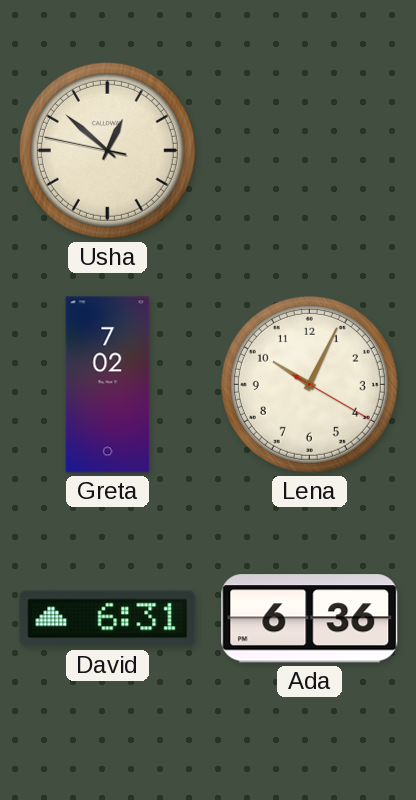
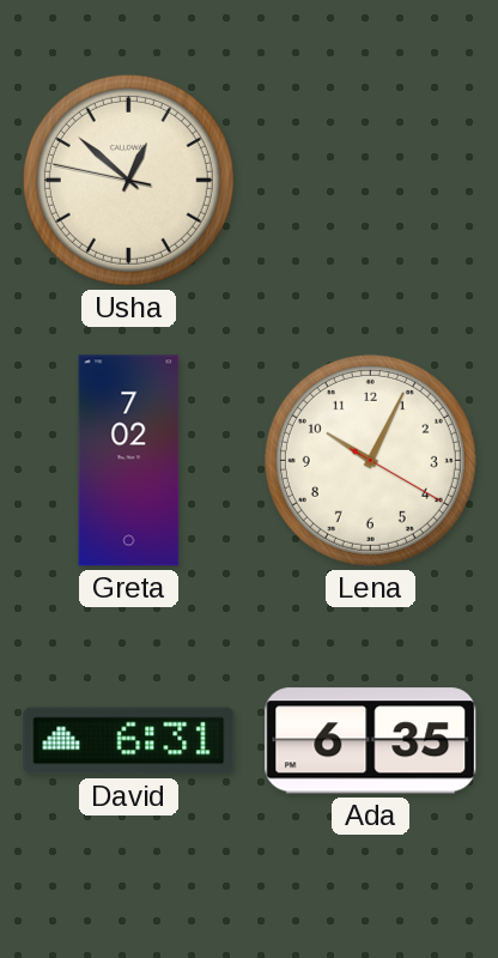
Ada: 6:36 -> 6:35
